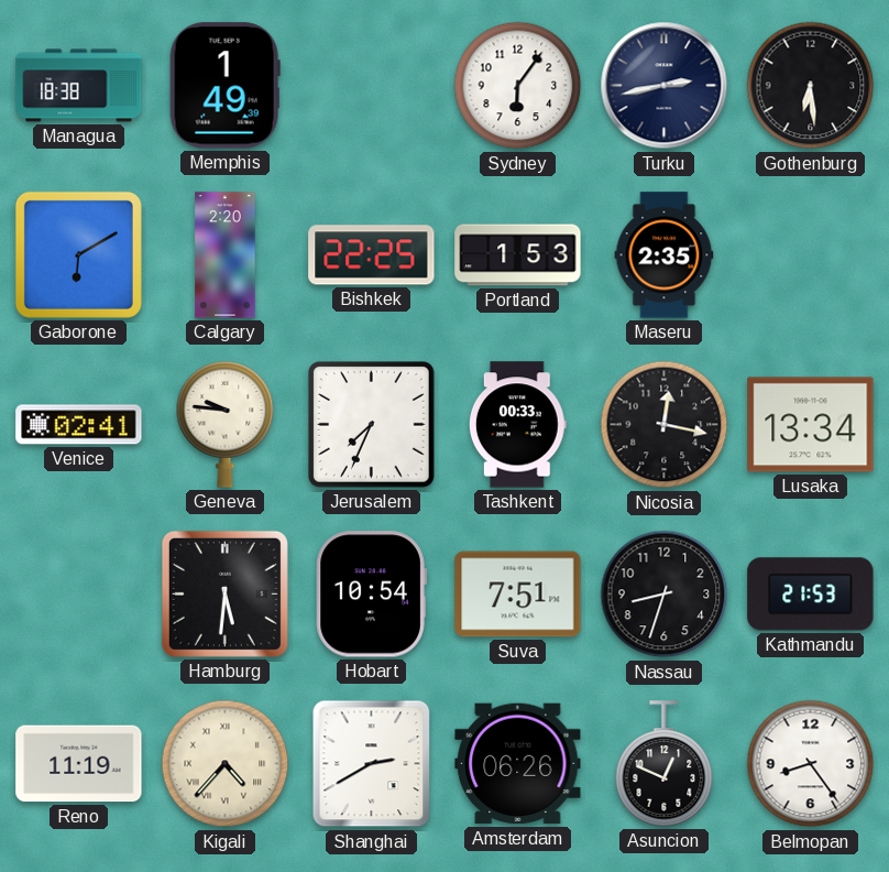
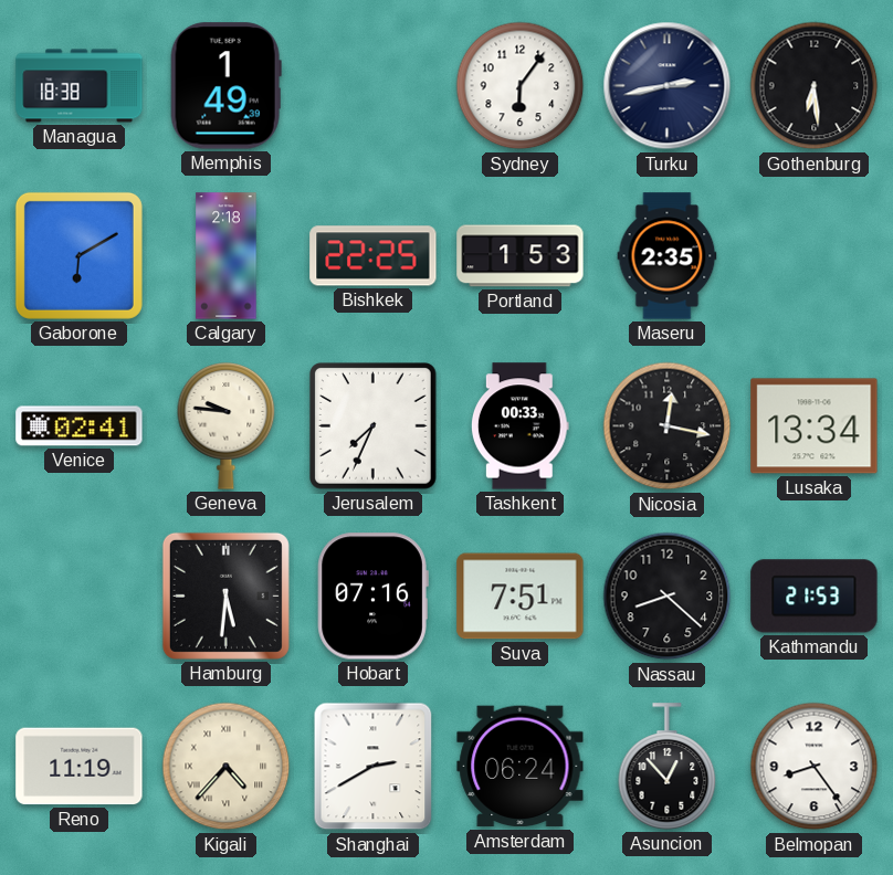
Calgary: 2:20 -> 2:18
Hobart: 10:54 -> 07:16
Nassau: 8:33 -> 8:22
Amsterdam: 06:26 -> 06:24
Asuncion: 12:49 -> 12:53
